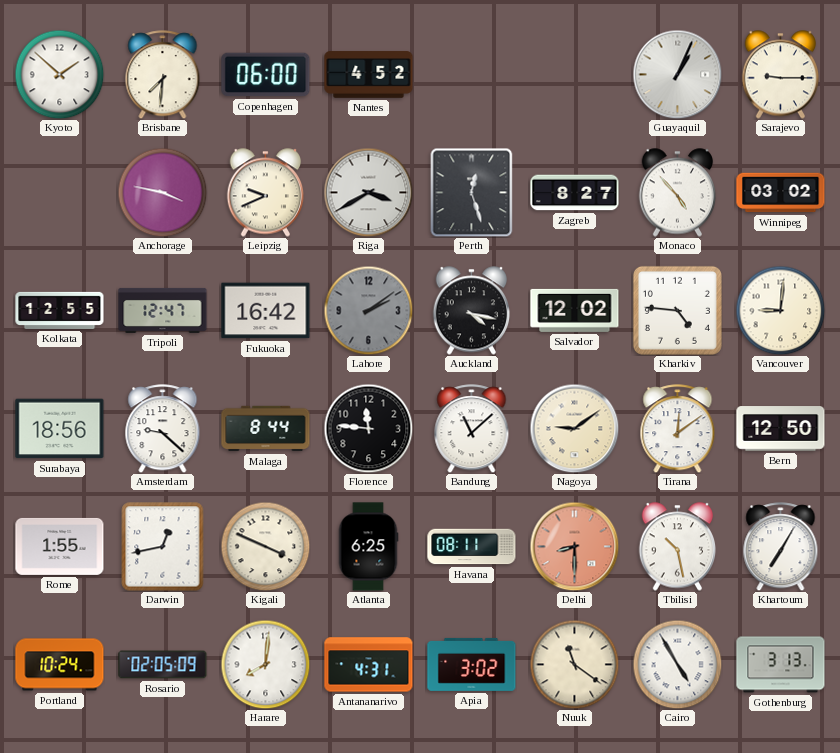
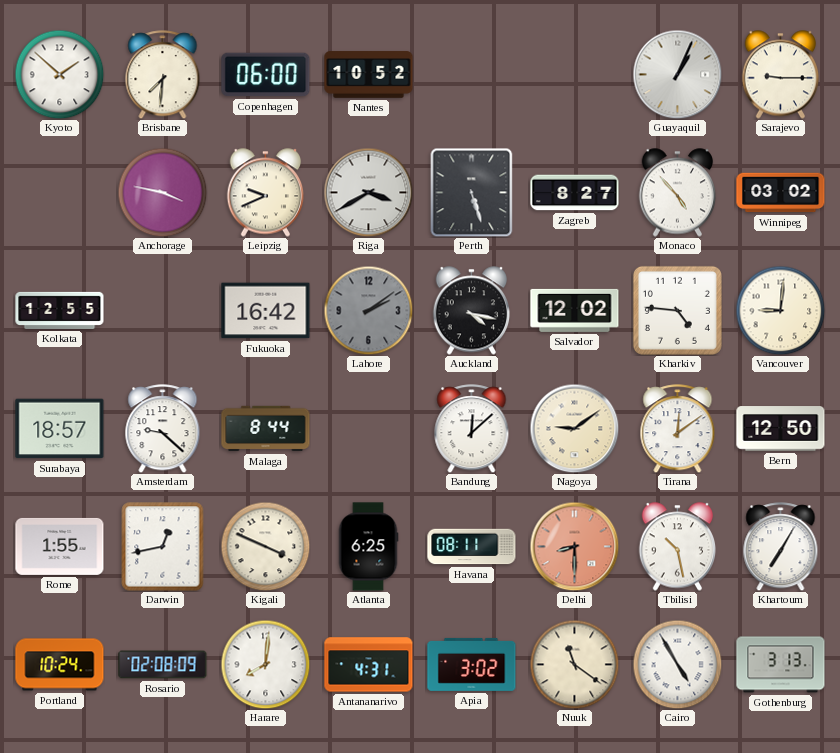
Nantes: 4:52 -> 10:52
Perth: 12:27 -> 5:27
Tripoli: 12:47 -> none
Surabaya: 18:56 -> 18:57
Florence: 11:46 -> none
Bandung: 11:08 -> 12:08
Rosario: 02:05 -> 02:08
